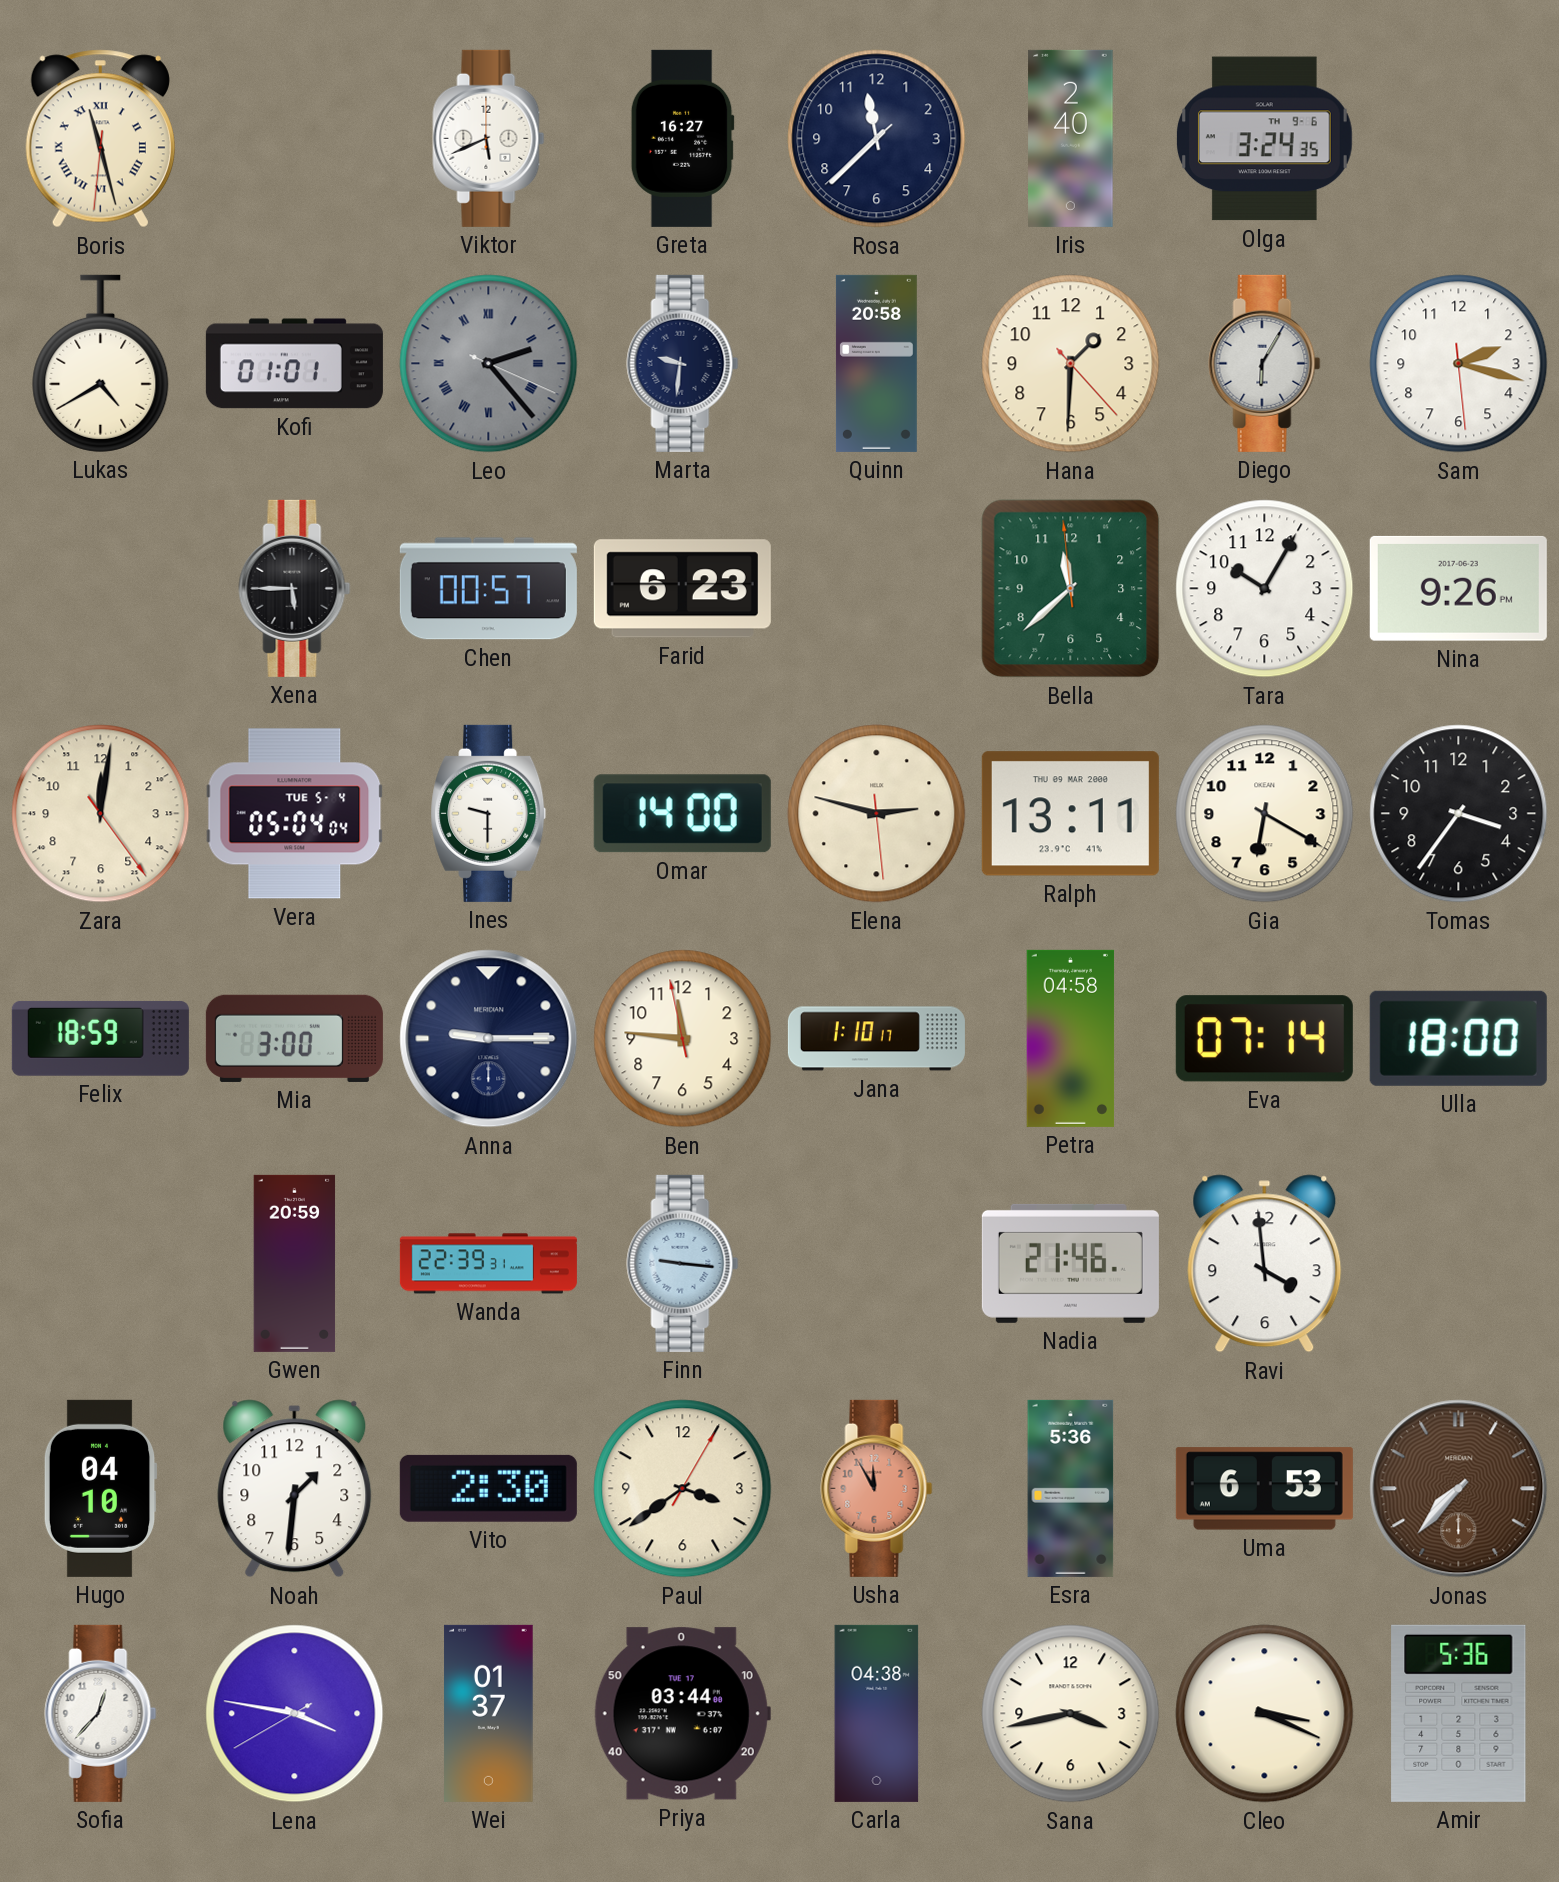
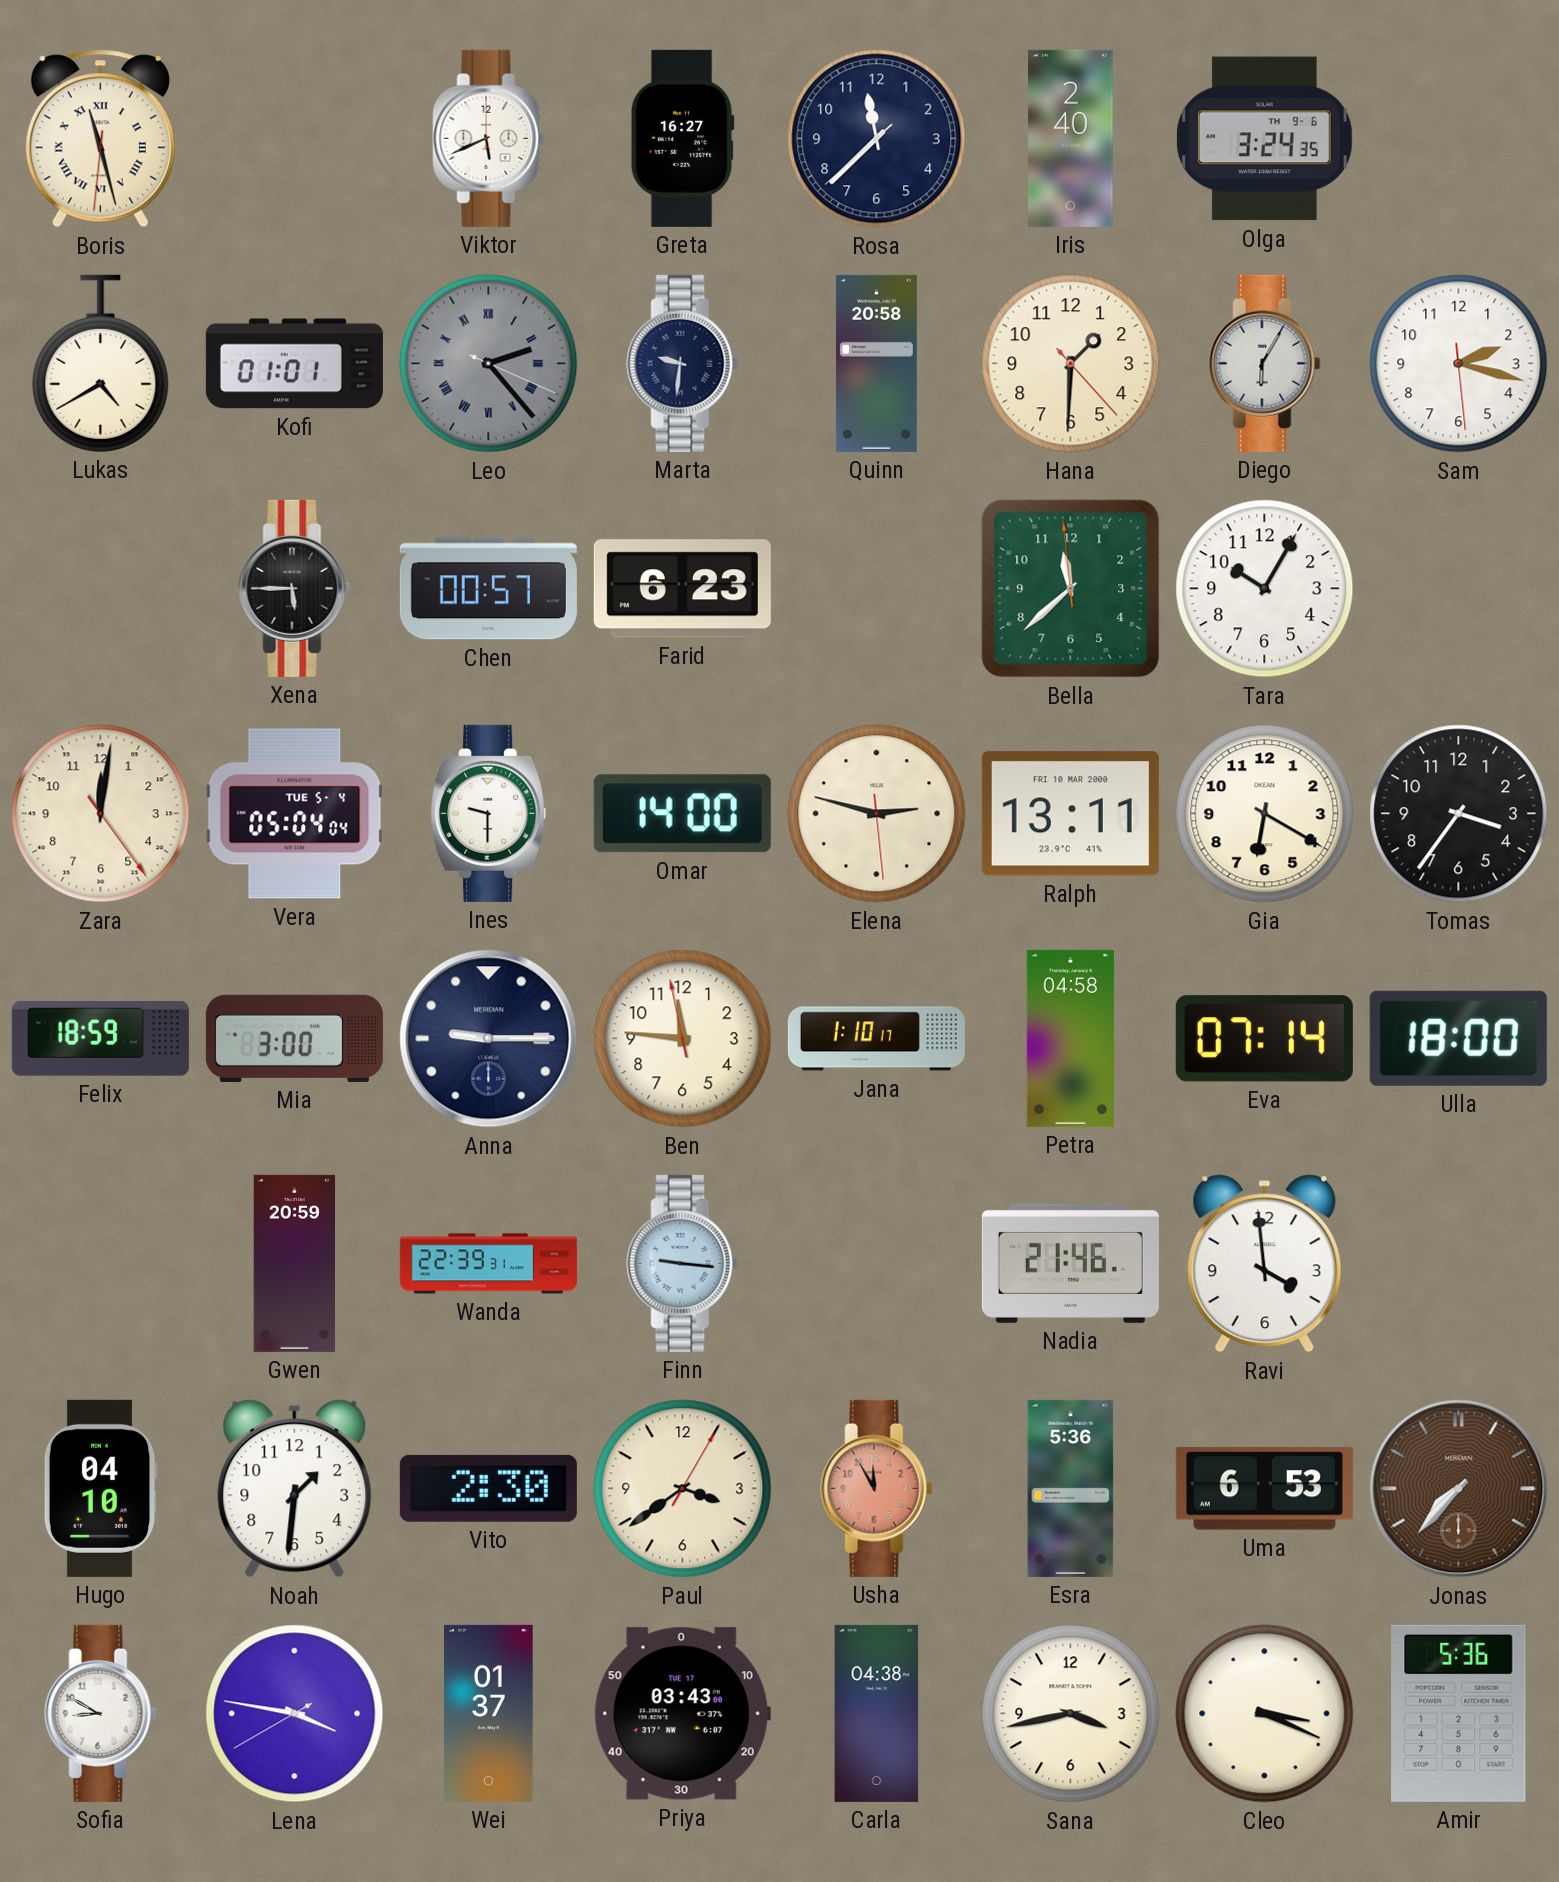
Nina: 9:26 -> none
Ralph date: THU 09 MAR 2000 -> FRI 10 MAR 2000
Sofia: 12:37 -> 8:50
Priya: 03:44 -> 03:43
